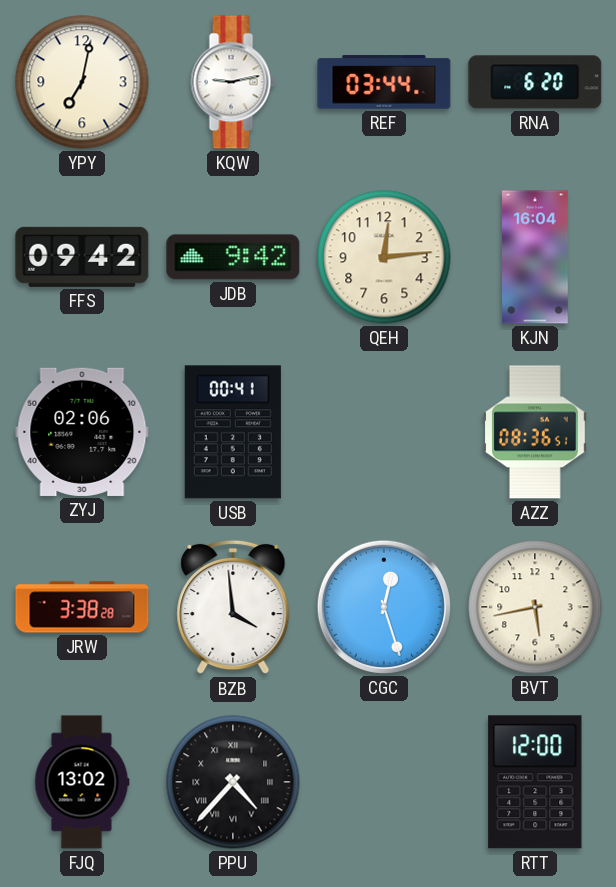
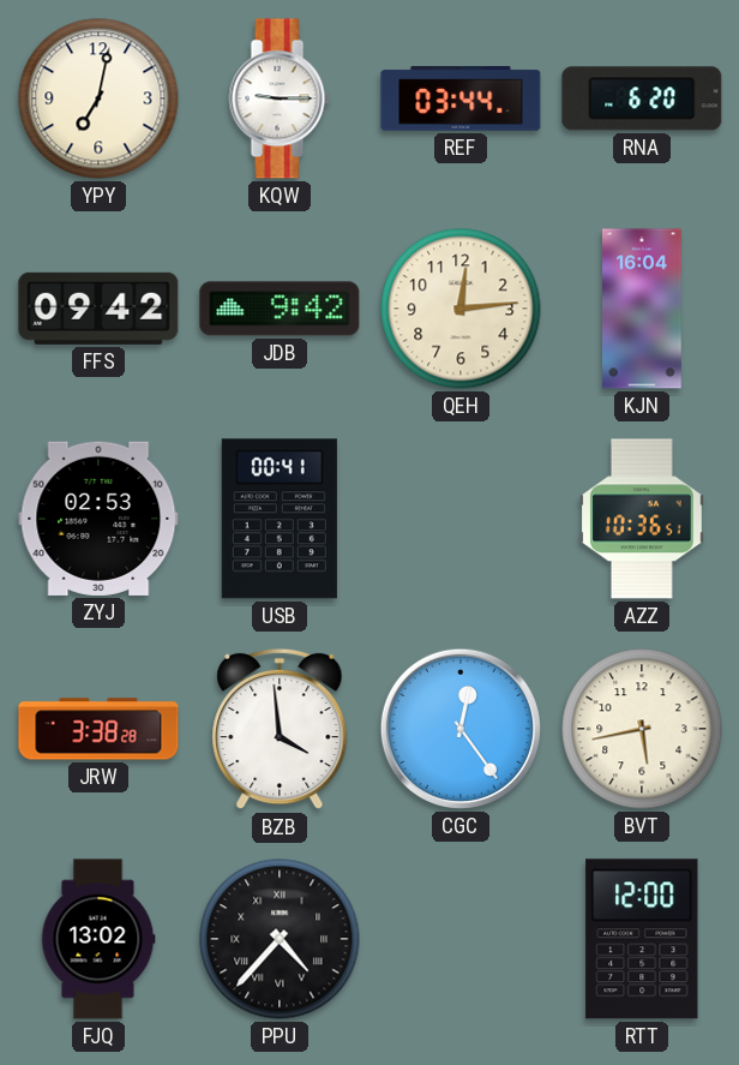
KQW: 9:13 -> 9:15
ZYJ: 02:06 -> 02:53
AZZ: 08:36 -> 10:36
CGC: 12:27 -> 12:24
